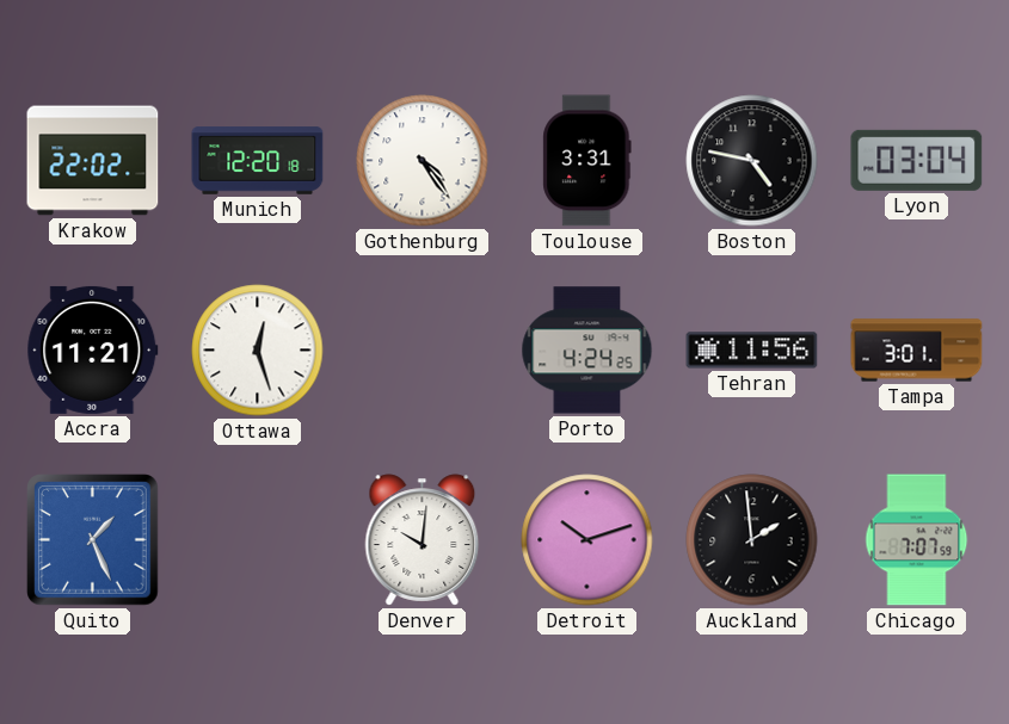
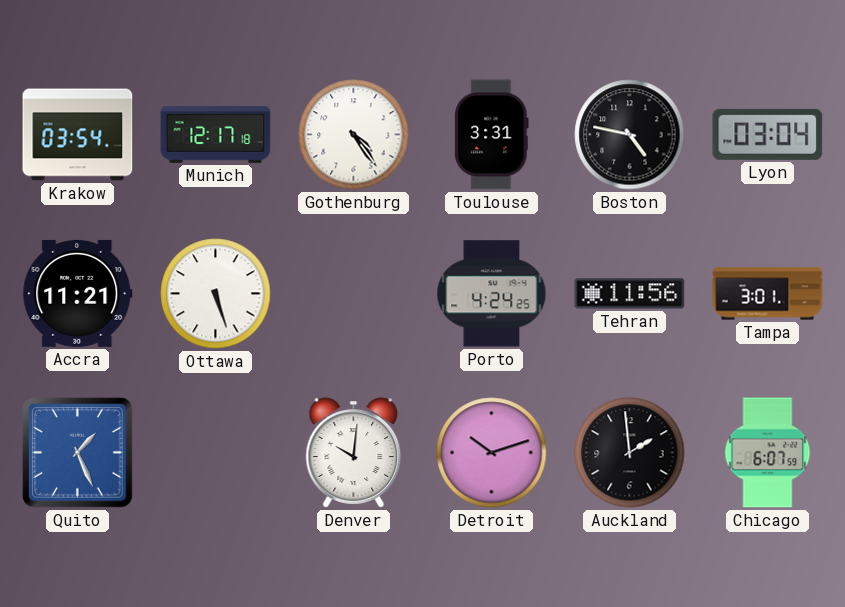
Krakow: 22:02 -> 03:54
Munich: 12:20 -> 12:17
Ottawa: 12:27 -> 5:27
Chicago: 7:07 -> 6:07
